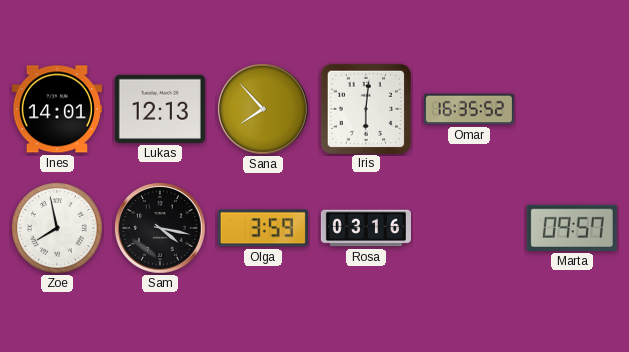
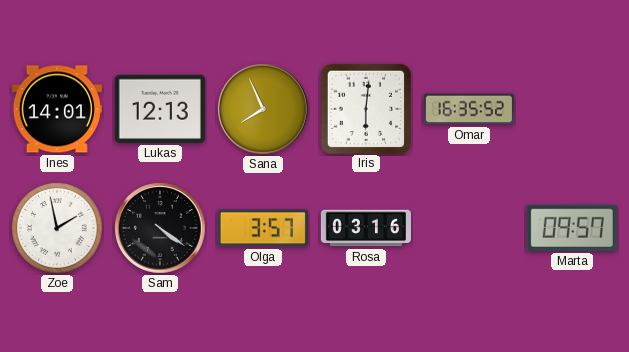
Sana: 7:53 -> 7:56
Zoe: 7:58 -> 1:58
Sam: 4:17 -> 4:21
Olga: 3:59 -> 3:57
